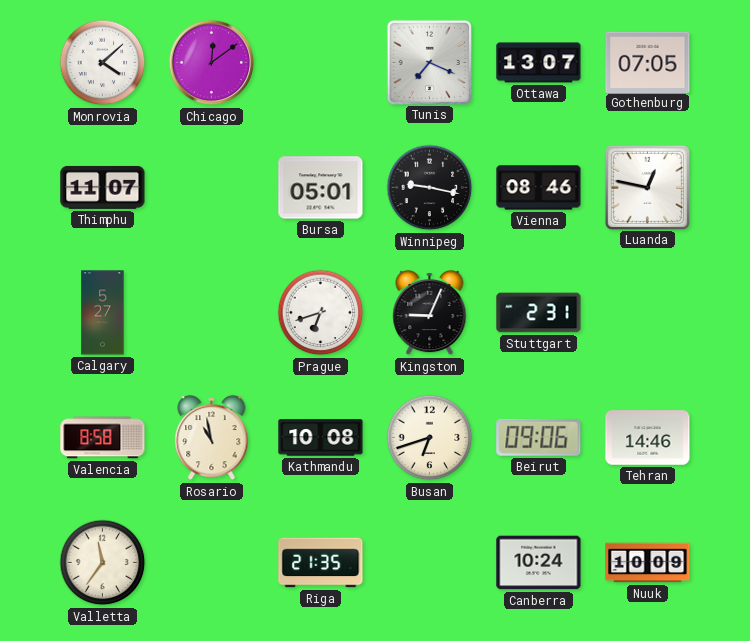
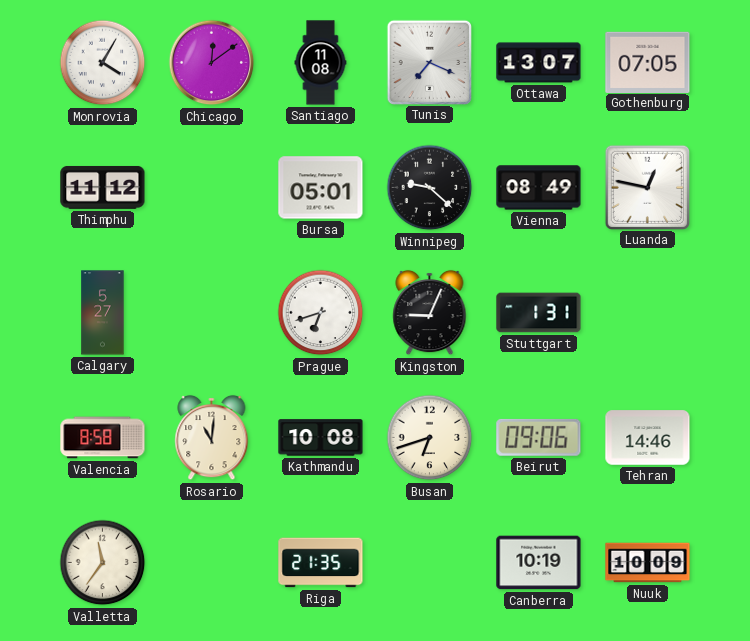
Monrovia: 4:08 -> 4:05
Santiago: none -> 11:08
Thimphu: 11:07 -> 11:12
Winnipeg: 9:17 -> 9:22
Vienna: 08:46 -> 08:49
Stuttgart: 2:31 -> 1:31
Rosario: 10:58 -> 11:01
Canberra: 10:24 -> 10:19
